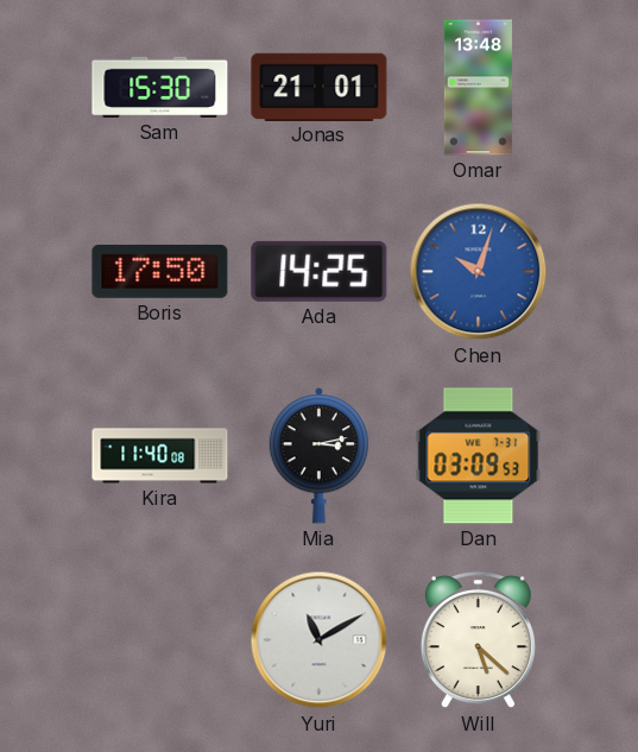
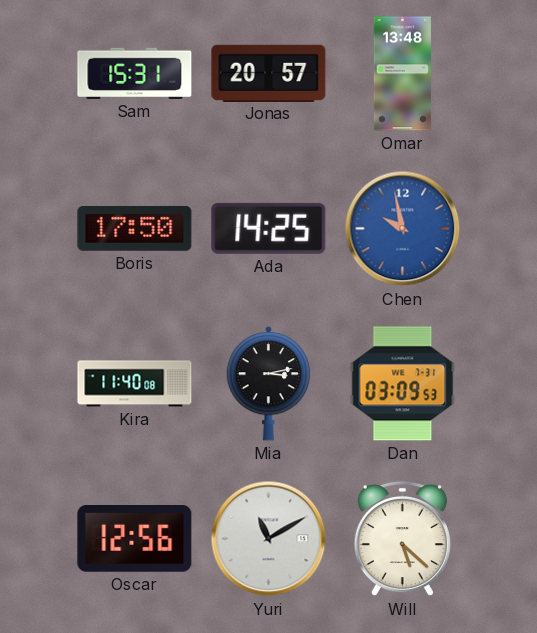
Sam: 15:30 -> 15:31
Jonas: 21:01 -> 20:57
Chen: 10:03 -> 9:58
Oscar: none -> 12:56
